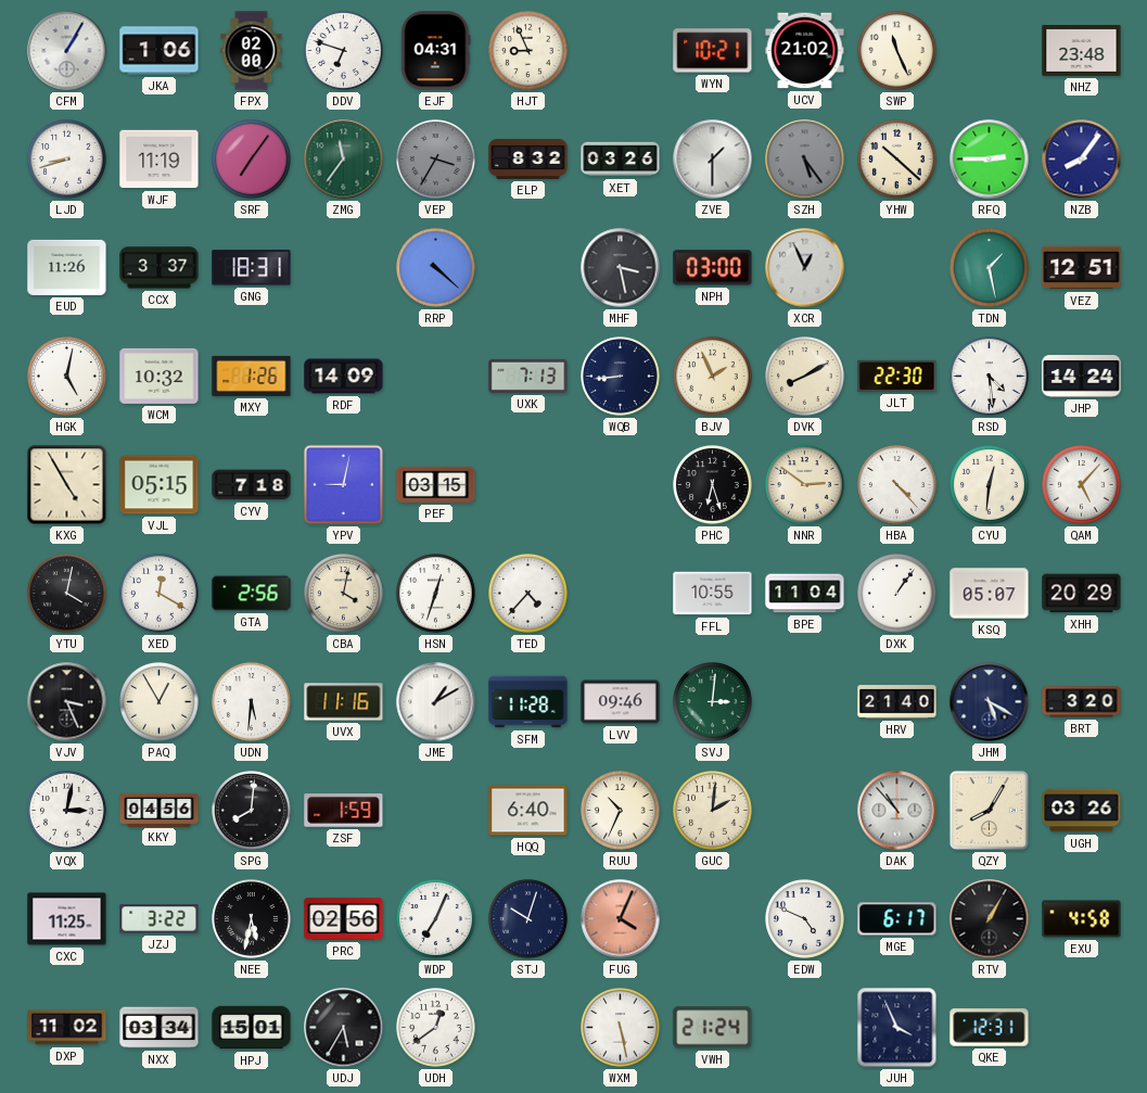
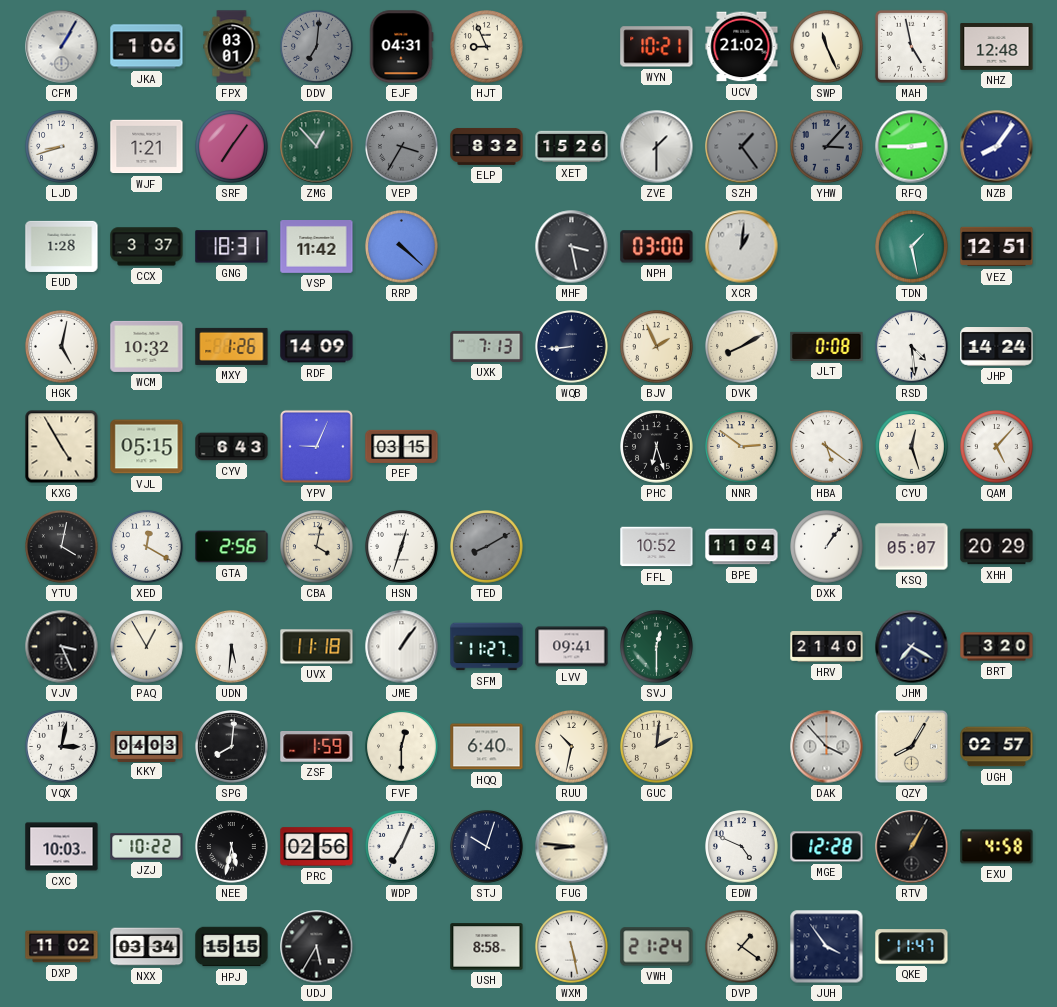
FPX: 02:00 -> 03:01
DDV: 6:48 -> 7:01
DDV dial: white -> grey
MAH: none -> 4:58
NHZ: 23:48 -> 12:48
WJF: 11:19 -> 1:21
ZMG: 11:36 -> 12:53
XET: 03:26 -> 15:26
SZH: 5:24 -> 1:24
YHW: 10:22 -> 3:07
YHW dial: cream -> grey
EUD: 11:26 -> 1:28
VSP: none -> 11:42
XCR: 12:56 -> 1:01
JLT: 22:30 -> 0:08
CYV: 7:18 -> 6:43
YPV: 9:02 -> 9:04
HBA: 4:23 -> 5:21
CYU: 12:31 -> 12:27
TED: 4:37 -> 8:10
TED dial: white -> grey
FFL: 10:55 -> 10:52
UVX: 11:16 -> 11:18
JME: 1:10 -> 1:06
SFM: 11:28 -> 11:27
LVV: 09:46 -> 09:41
SVJ: 3:01 -> 12:30
JHM: 5:20 -> 7:20
KKY: 04:56 -> 04:03
FVF: none -> 12:30
RUU: 10:34 -> 10:32
DAK: 10:53 -> 3:53
UGH: 03:26 -> 02:57
CXC: 11:25 -> 10:03
JZJ: 3:22 -> 10:22
FUG: 4:04 -> 8:46
FUG dial: salmon -> cream
MGE: 6:17 -> 12:28
HPJ: 15:01 -> 15:15
UDH: 12:39 -> none
USH: none -> 8:58
DVP: none -> 1:21
JUH: 3:56 -> 3:54
QKE: 12:31 -> 11:47
